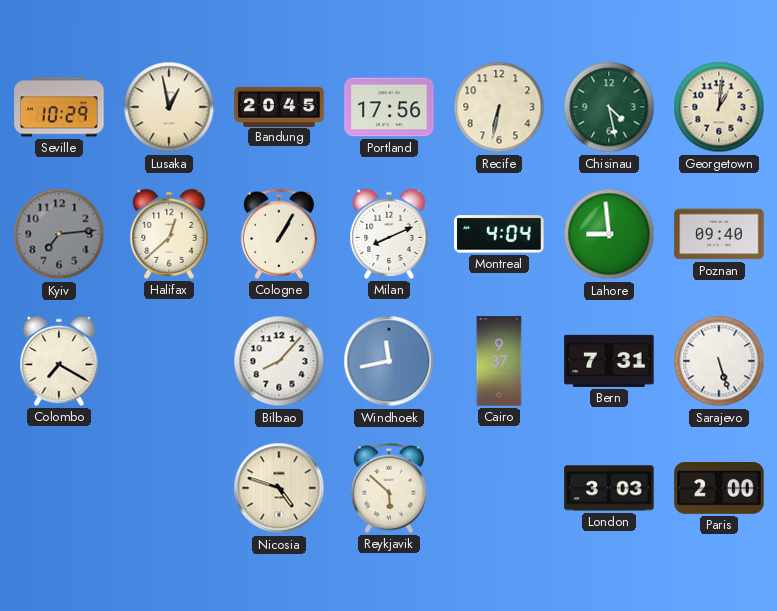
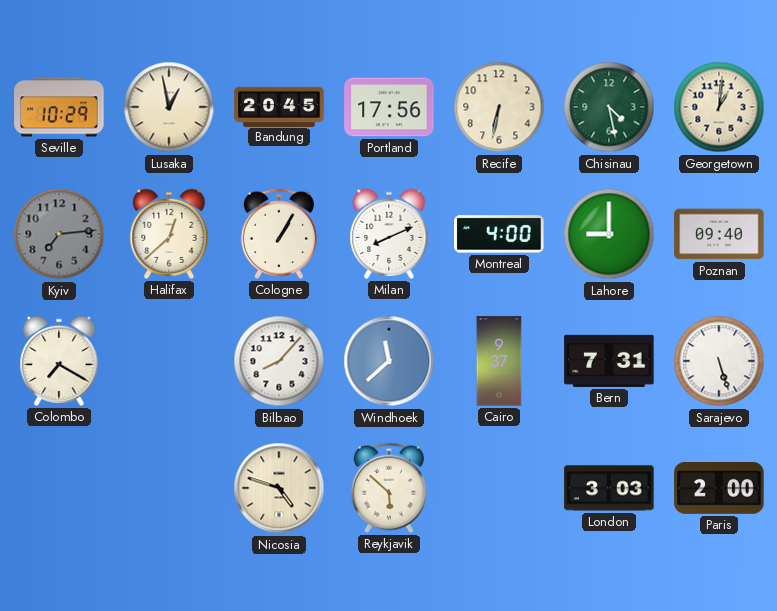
Montreal: 4:04 -> 4:00
Lahore: 8:59 -> 9:00
Windhoek: 11:43 -> 11:38
